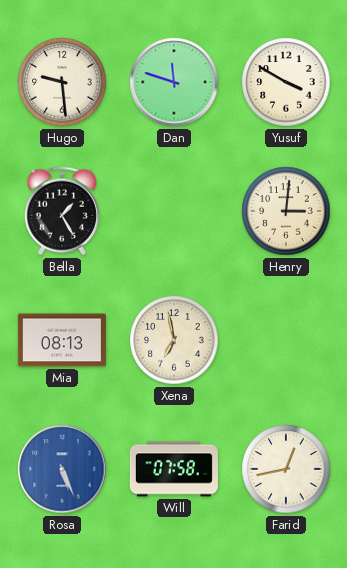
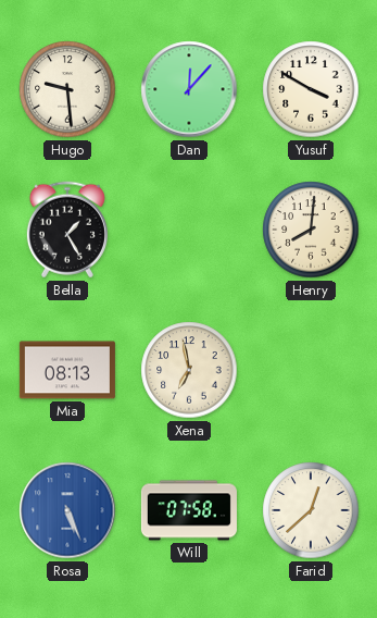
Dan: 11:48 -> 12:07
Henry: 3:01 -> 8:01
Farid: 12:43 -> 12:38
